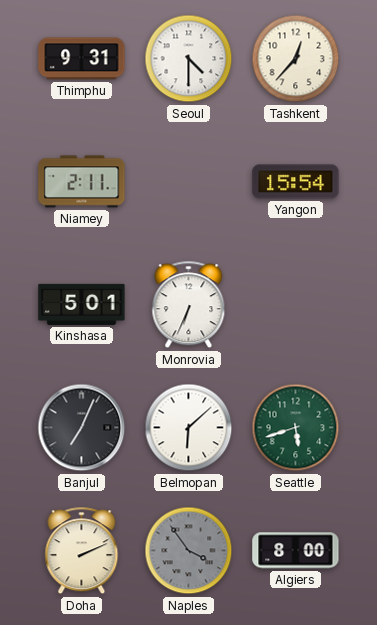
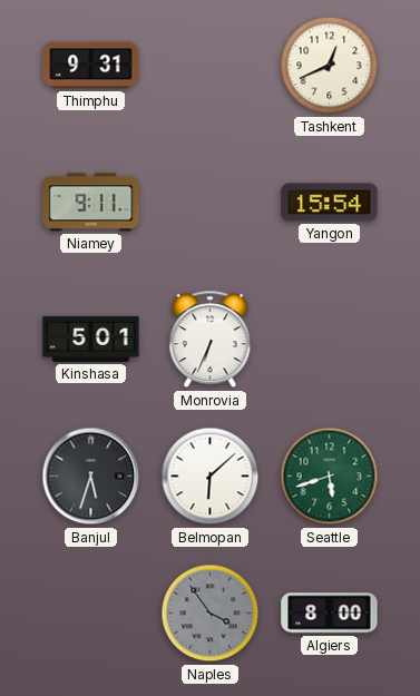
Seoul: 4:30 -> none
Tashkent: 12:37 -> 12:41
Niamey: 2:11 -> 9:11
Banjul: 7:04 -> 5:33
Doha: 2:11 -> none
